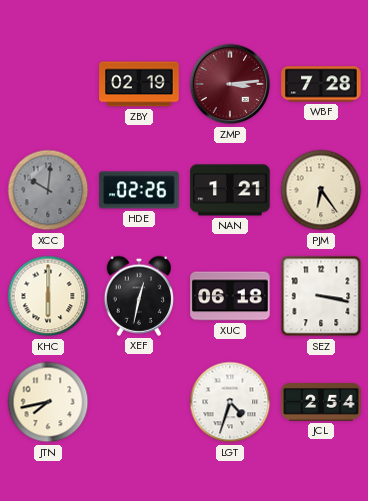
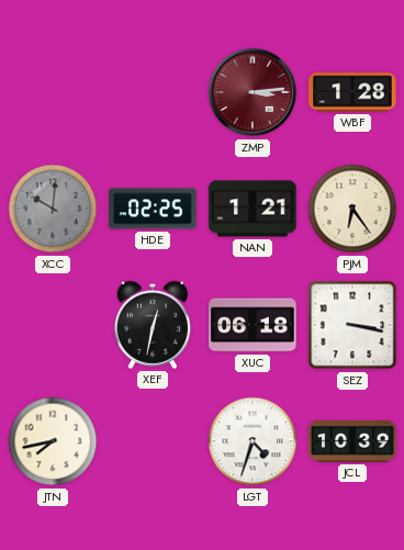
ZBY: 02:19 -> none
WBF: 7:28 -> 1:28
HDE: 02:26 -> 02:25
KHC: 6:00 -> none
JCL: 2:54 -> 10:39
